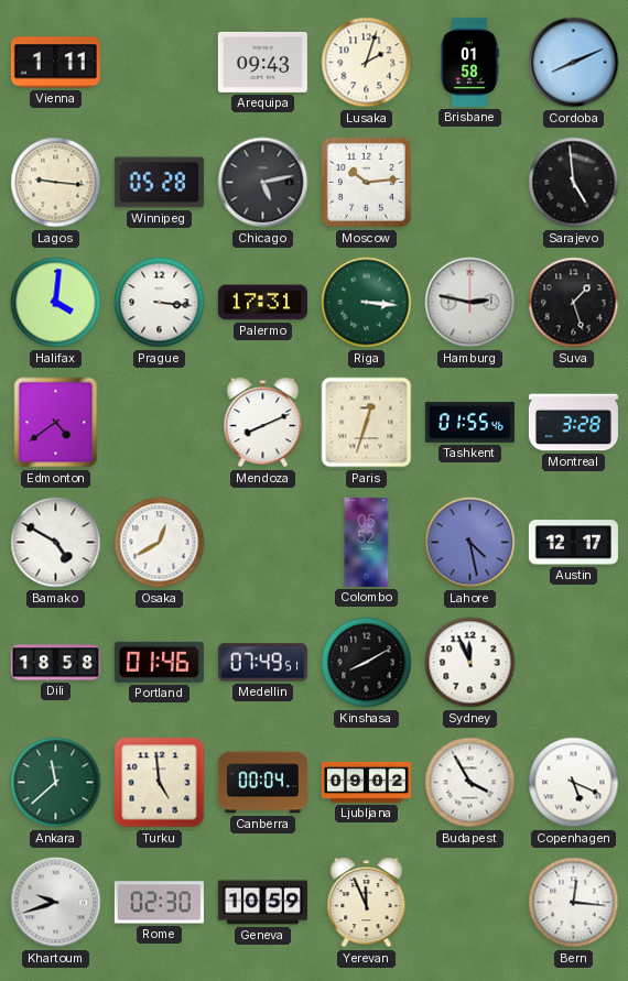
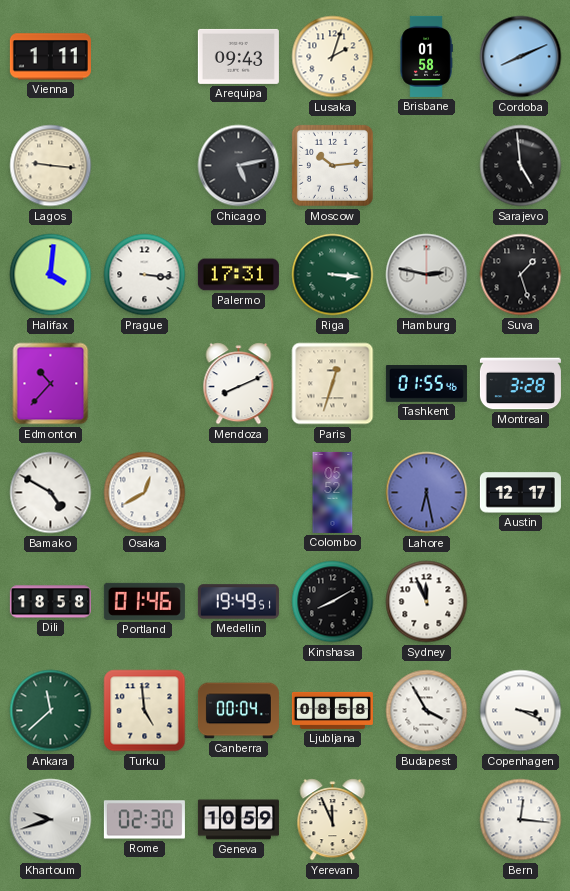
Winnipeg: 05:28 -> none
Edmonton: 4:39 -> 10:37
Lahore: 4:28 -> 6:28
Medellin: 07:49 -> 19:49
Ljubljana: 09:02 -> 08:58
Copenhagen: 5:19 -> 3:19
